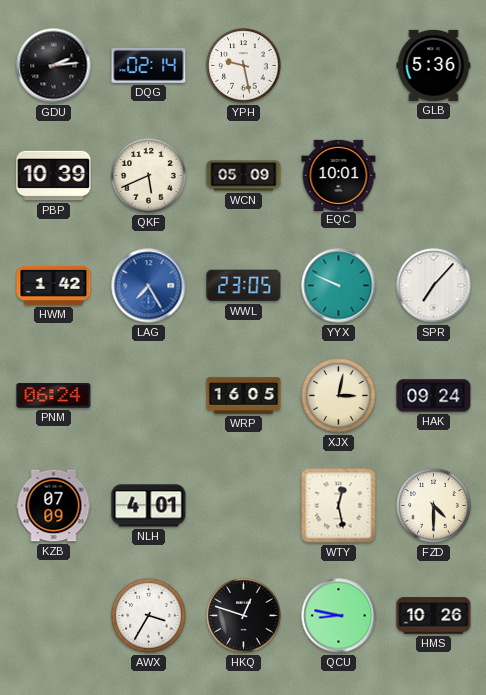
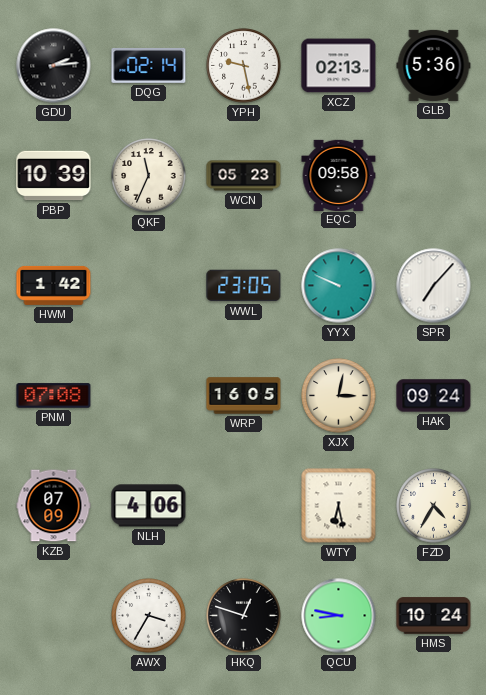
XCZ: none -> 02:13
QKF: 5:41 -> 11:34
WCN: 05:09 -> 05:23
EQC: 10:01 -> 09:58
LAG: 7:25 -> none
PNM: 06:24 -> 07:08
NLH: 4:01 -> 4:06
WTY: 12:28 -> 6:28
FZD: 4:30 -> 4:35
HMS: 10:26 -> 10:24
